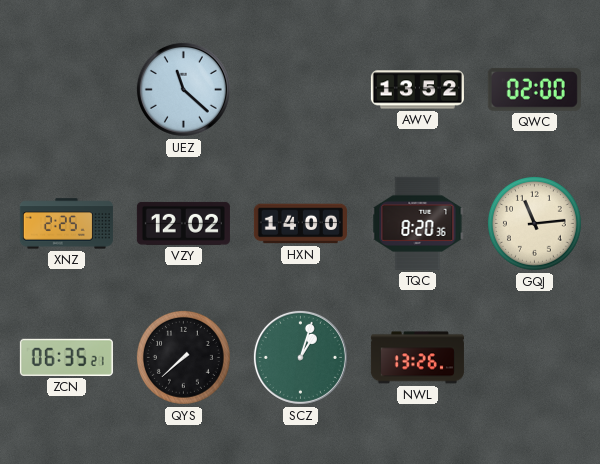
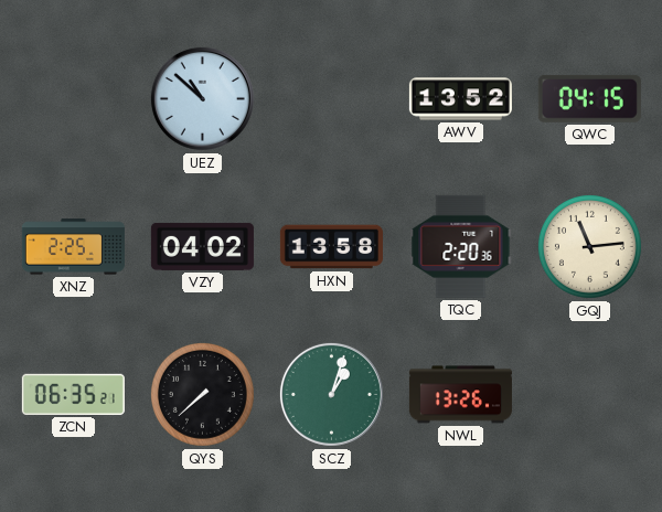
UEZ: 11:22 -> 10:52
QWC: 02:00 -> 04:15
VZY: 12:02 -> 04:02
HXN: 14:00 -> 13:58
TQC: 8:20 -> 2:20
